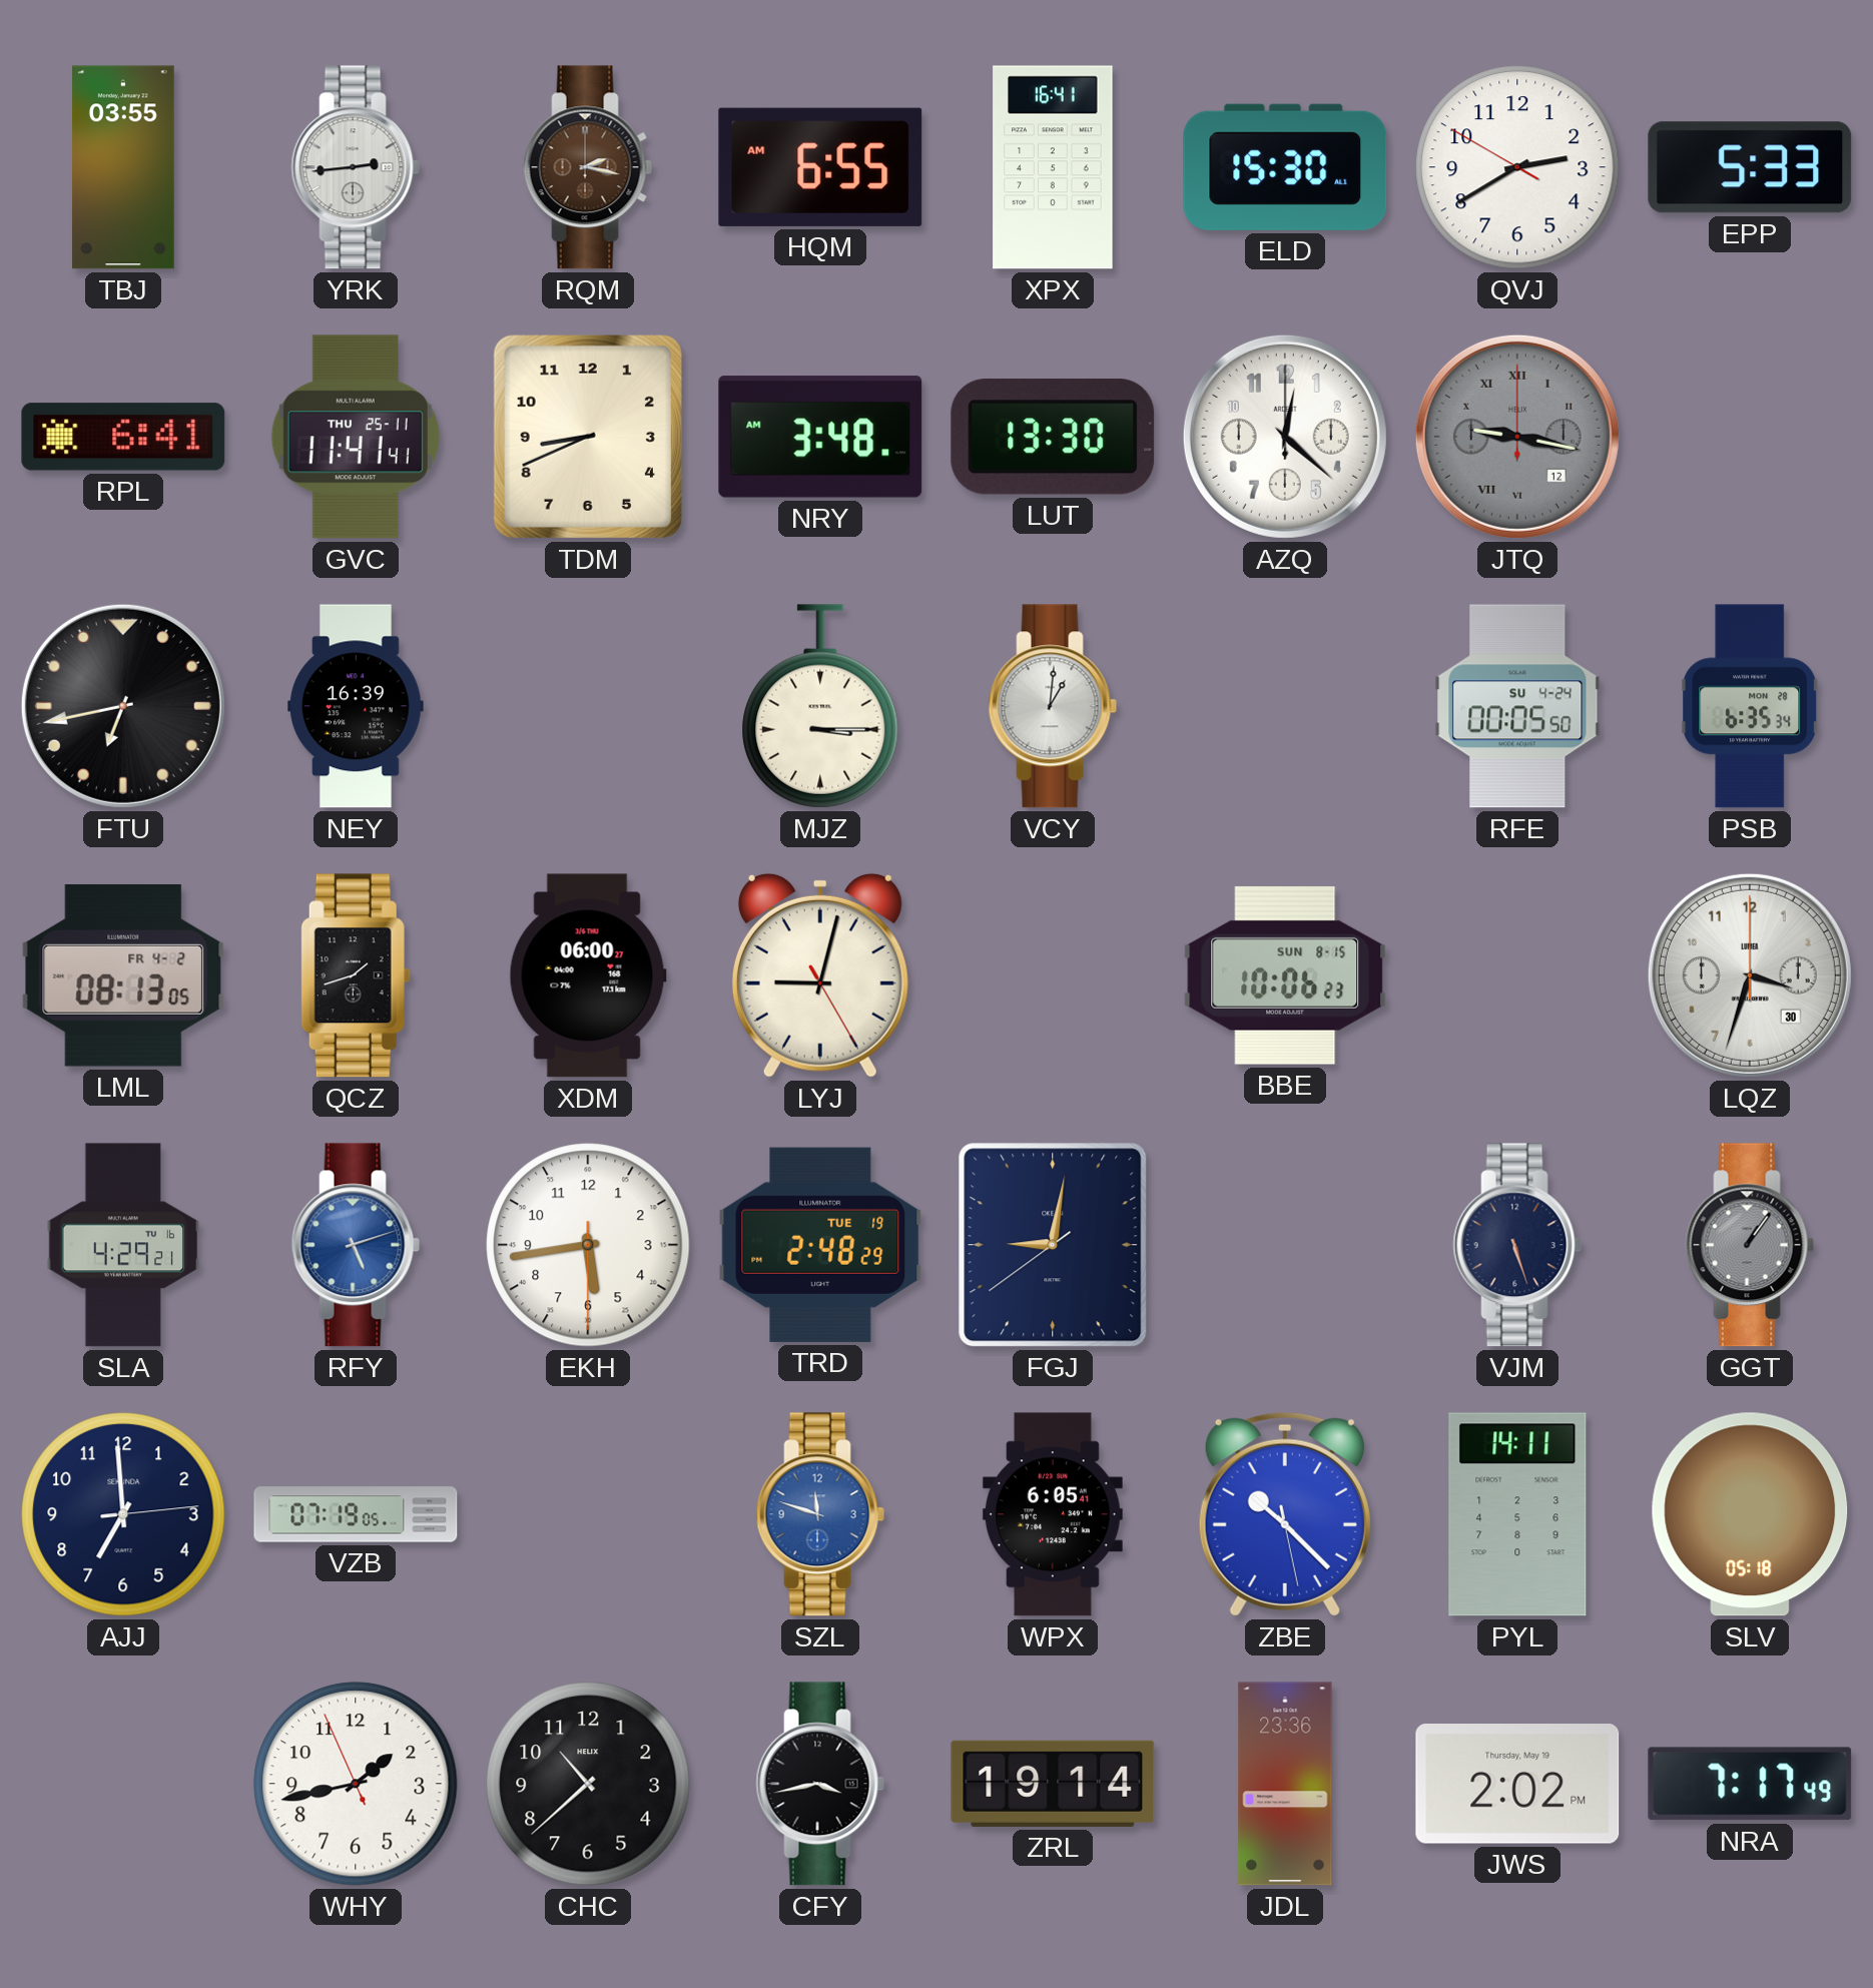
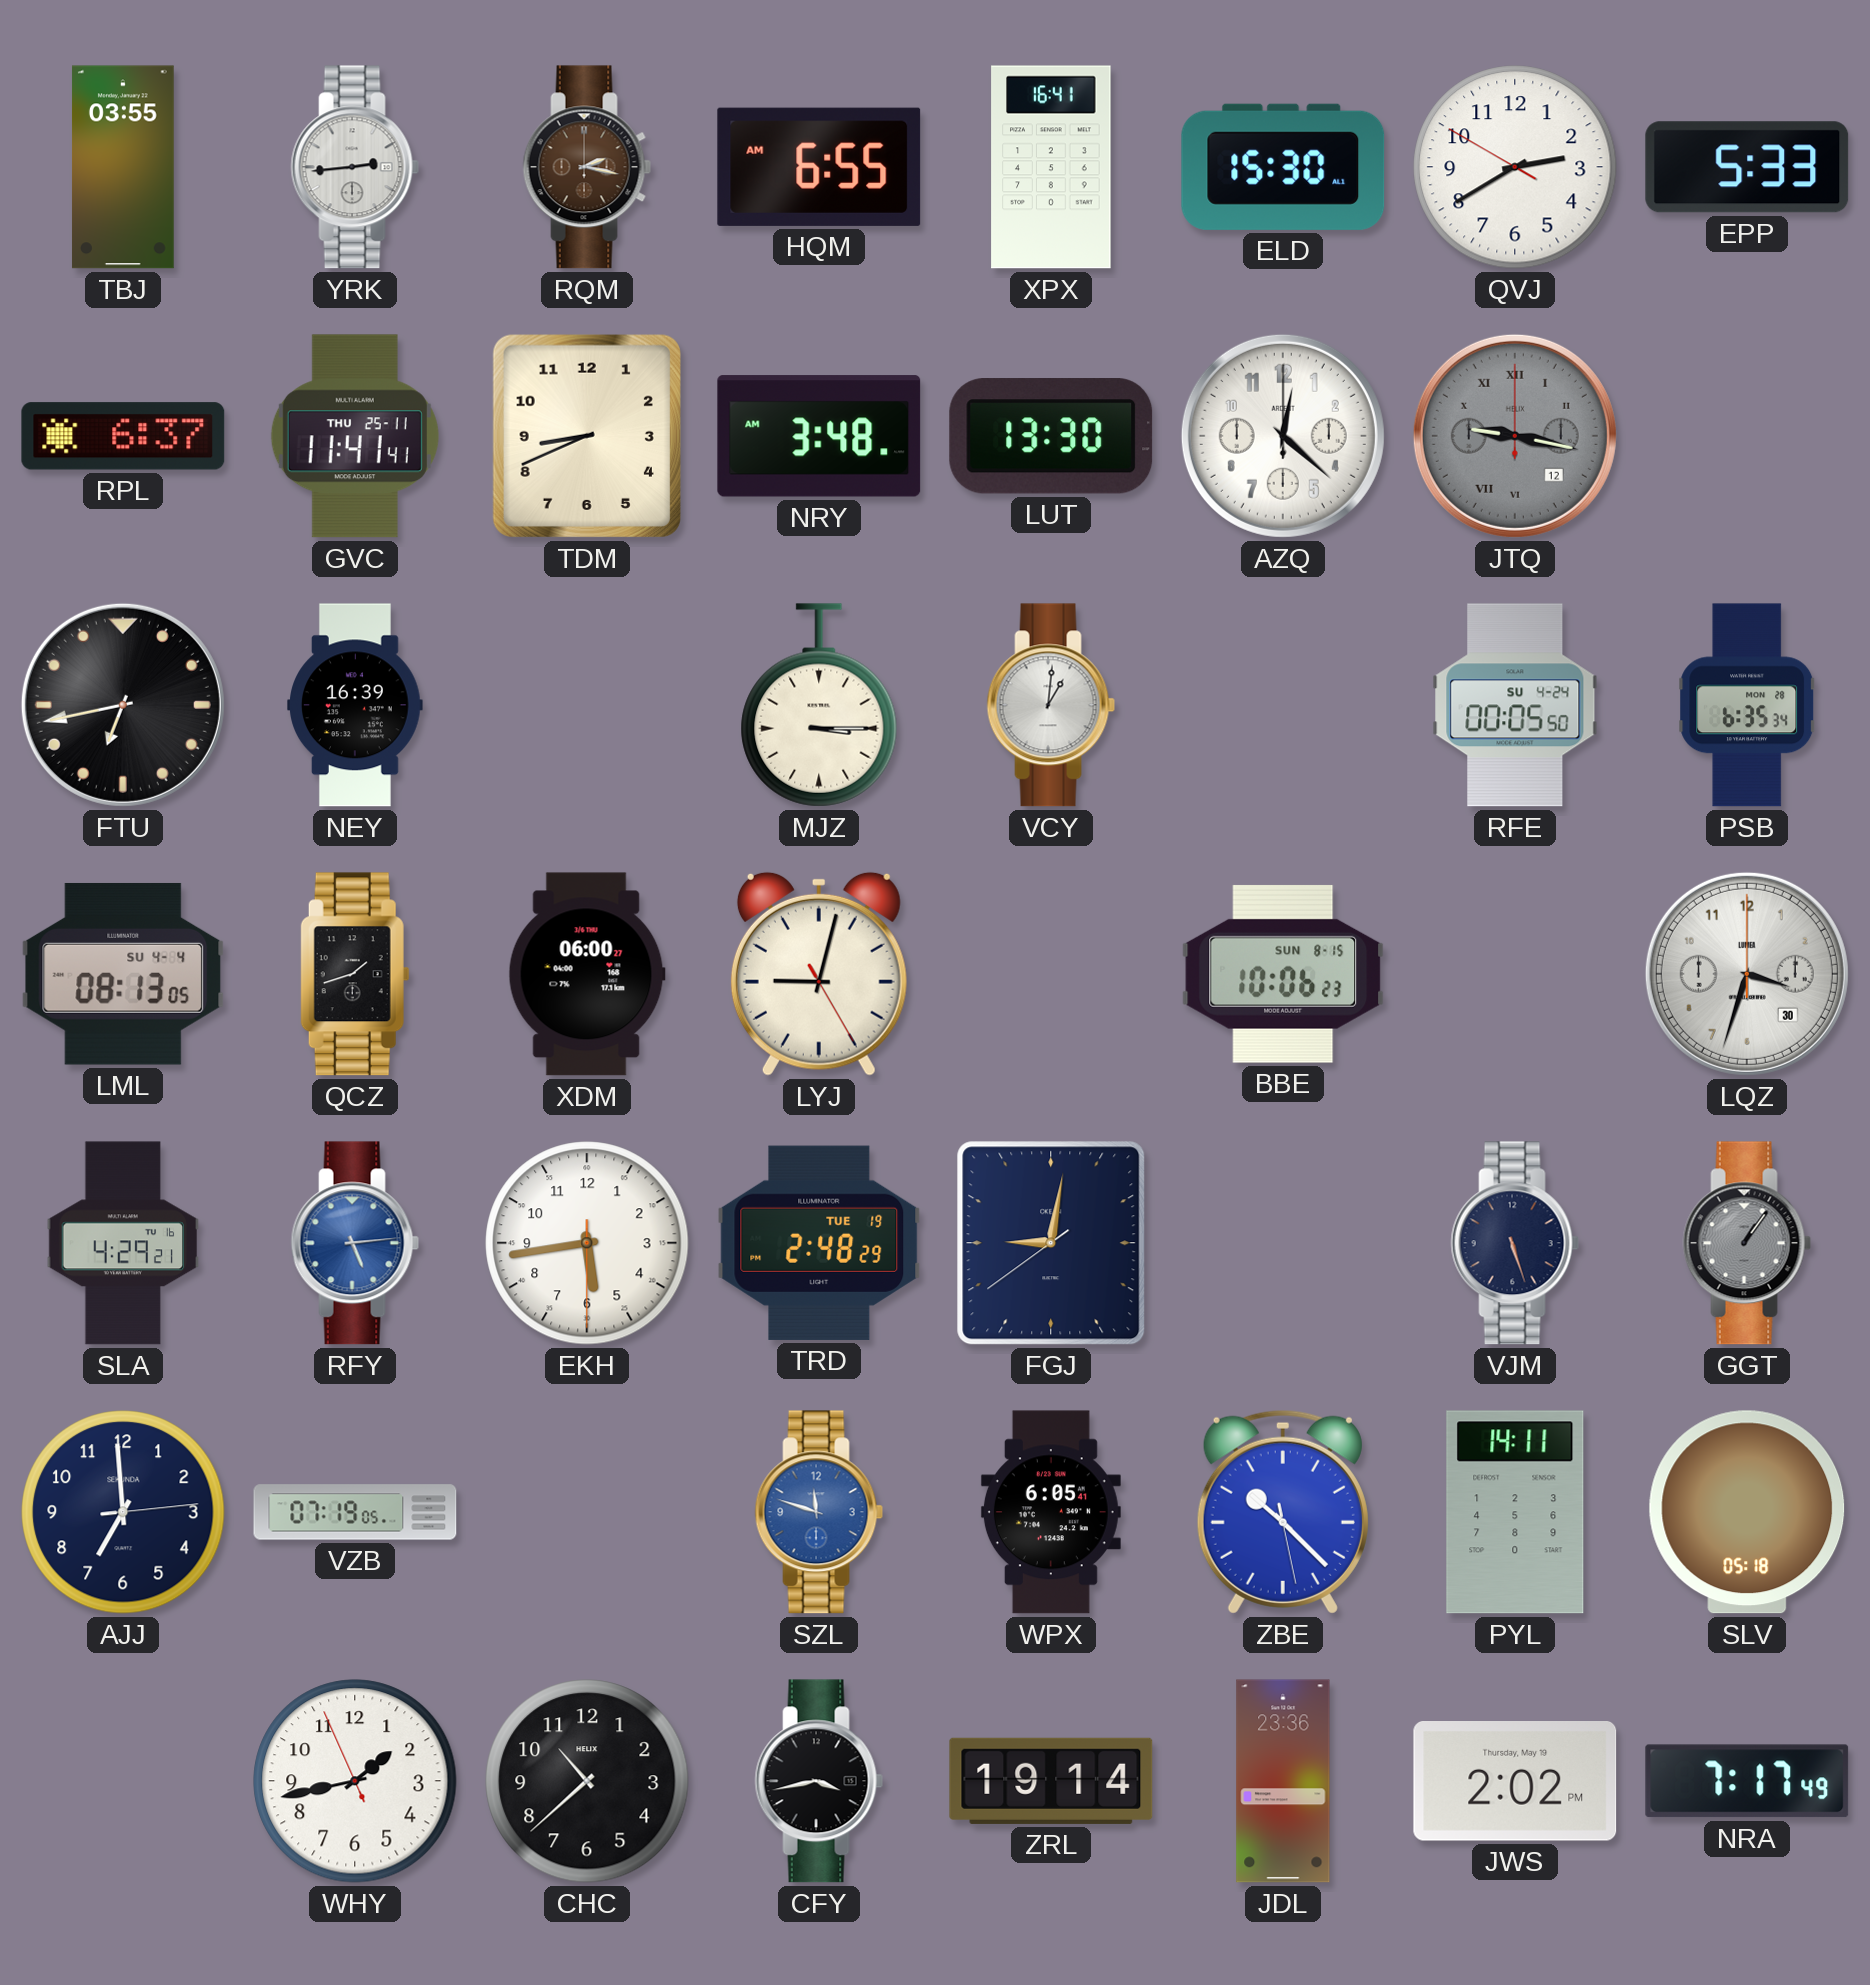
RPL: 6:41 -> 6:37
LML date: FR 4-2 -> SU 4-4
RFY: 5:12 -> 5:14
